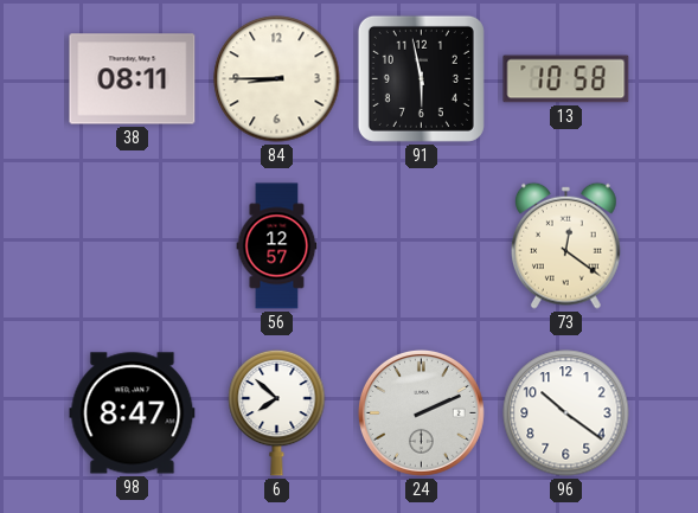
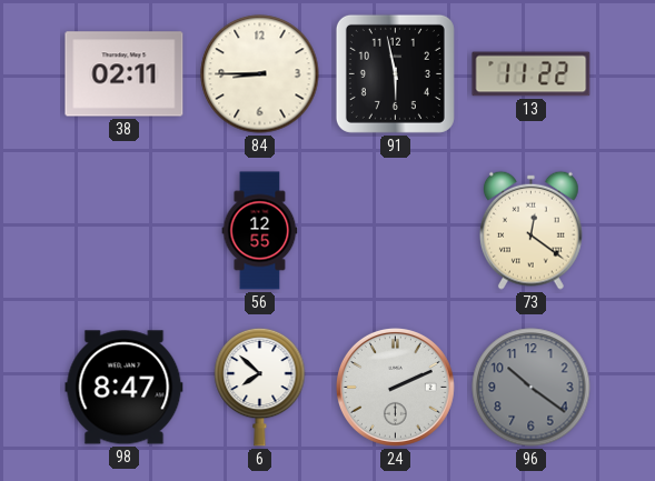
38: 08:11 -> 02:11
13: 10:58 -> 11:22
56: 12:57 -> 12:55
96 dial: white -> grey
